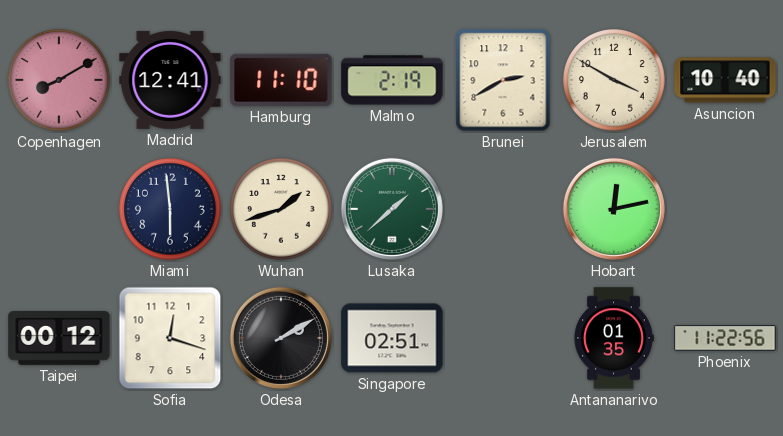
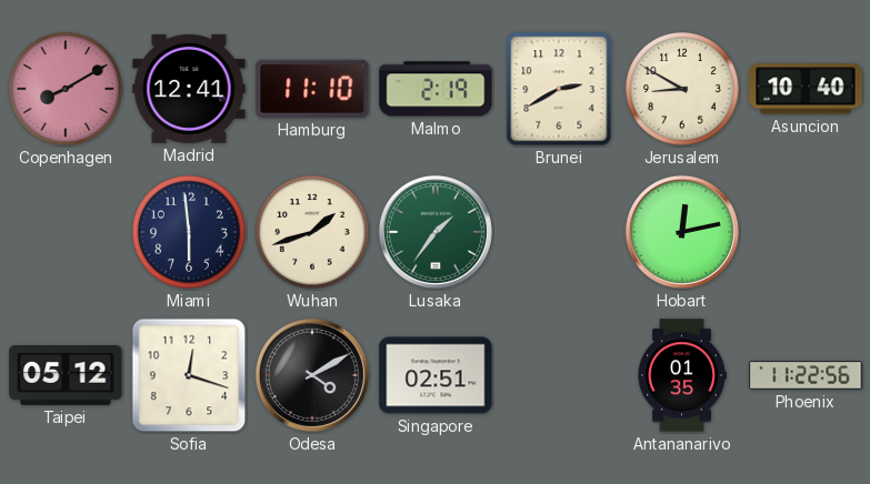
Jerusalem: 3:50 -> 8:50
Lusaka: 1:38 -> 1:36
Taipei: 00:12 -> 05:12
Odesa: 2:10 -> 4:10
